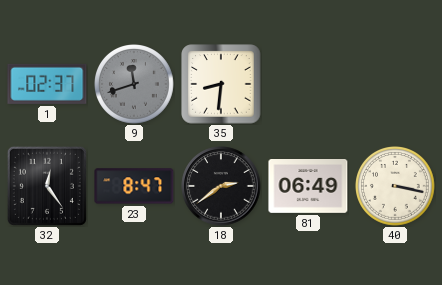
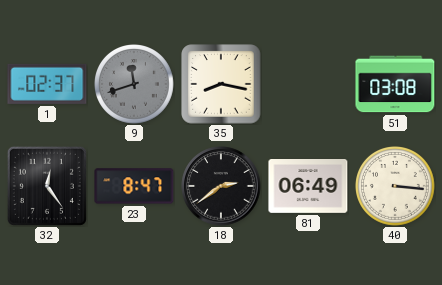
35: 8:31 -> 8:17
51: none -> 03:08
40: 3:17 -> 3:16
